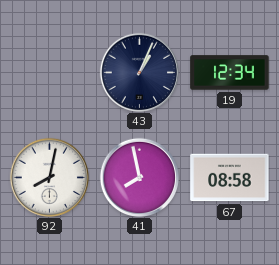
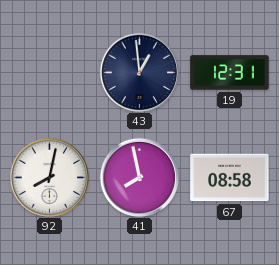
43: 1:04 -> 12:59
19: 12:34 -> 12:31
